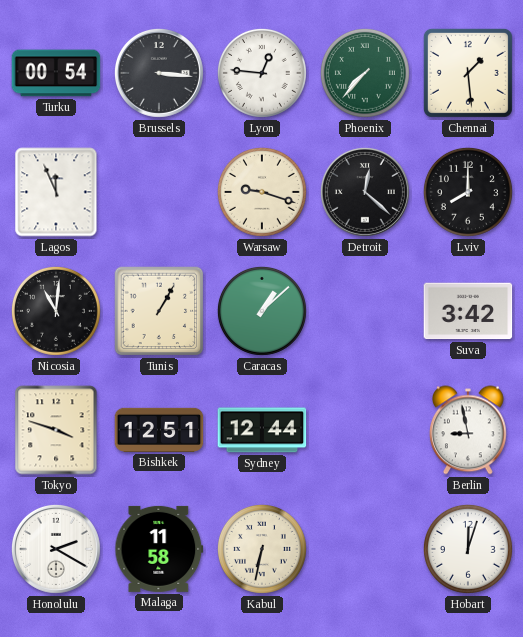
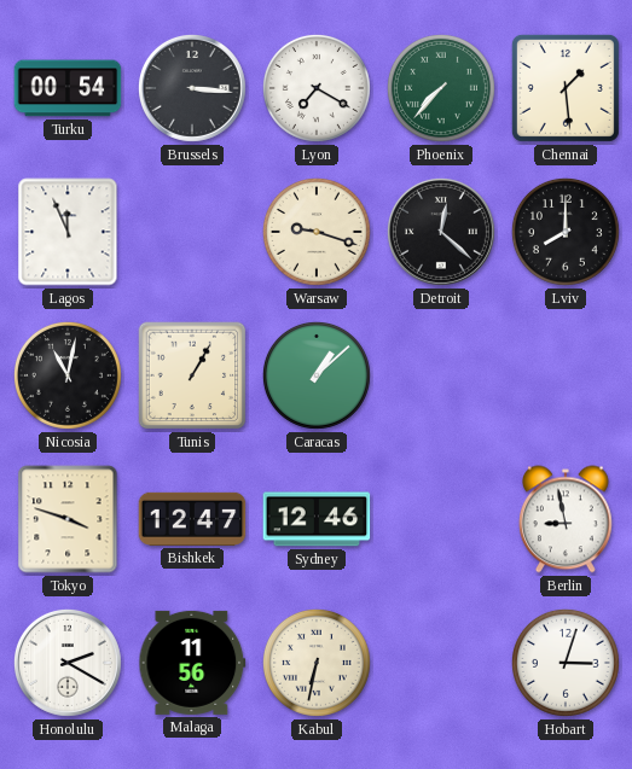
Lyon: 12:46 -> 7:20
Nicosia: 11:01 -> 11:02
Suva: 3:42 -> none
Bishkek: 12:51 -> 12:47
Sydney: 12:44 -> 12:46
Malaga: 11:58 -> 11:56
Hobart: 12:03 -> 3:03
